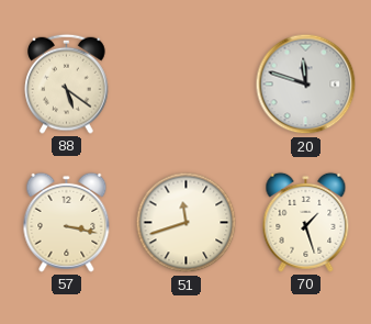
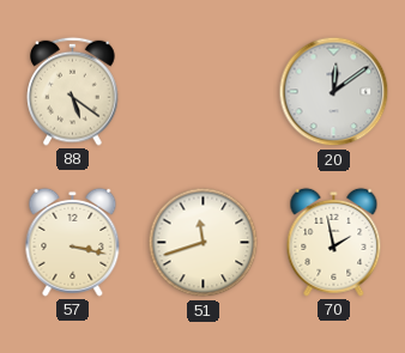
20: 11:48 -> 12:09
70: 1:27 -> 1:58
